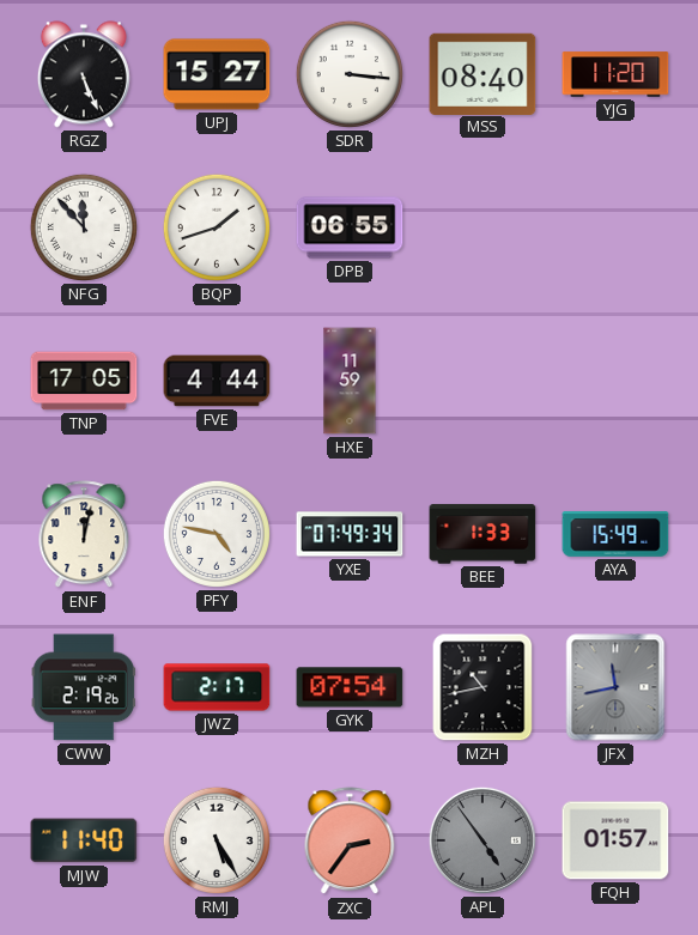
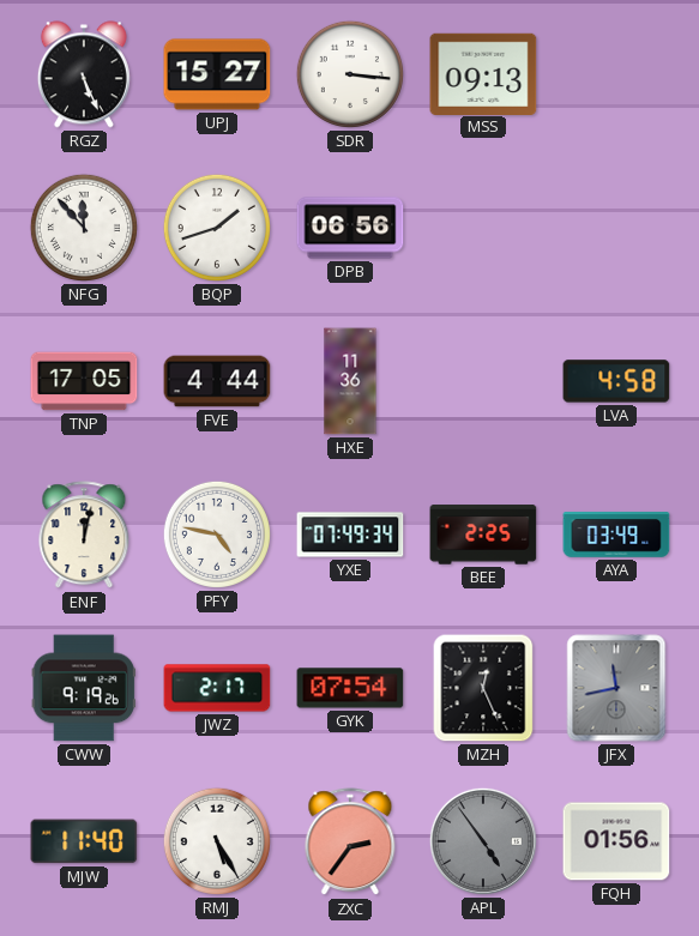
MSS: 08:40 -> 09:13
YJG: 11:20 -> none
DPB: 06:55 -> 06:56
HXE: 11:59 -> 11:36
LVA: none -> 4:58
BEE: 1:33 -> 2:25
AYA: 15:49 -> 03:49
CWW: 2:19 -> 9:19
MZH: 10:43 -> 12:26
FQH: 01:57 -> 01:56
